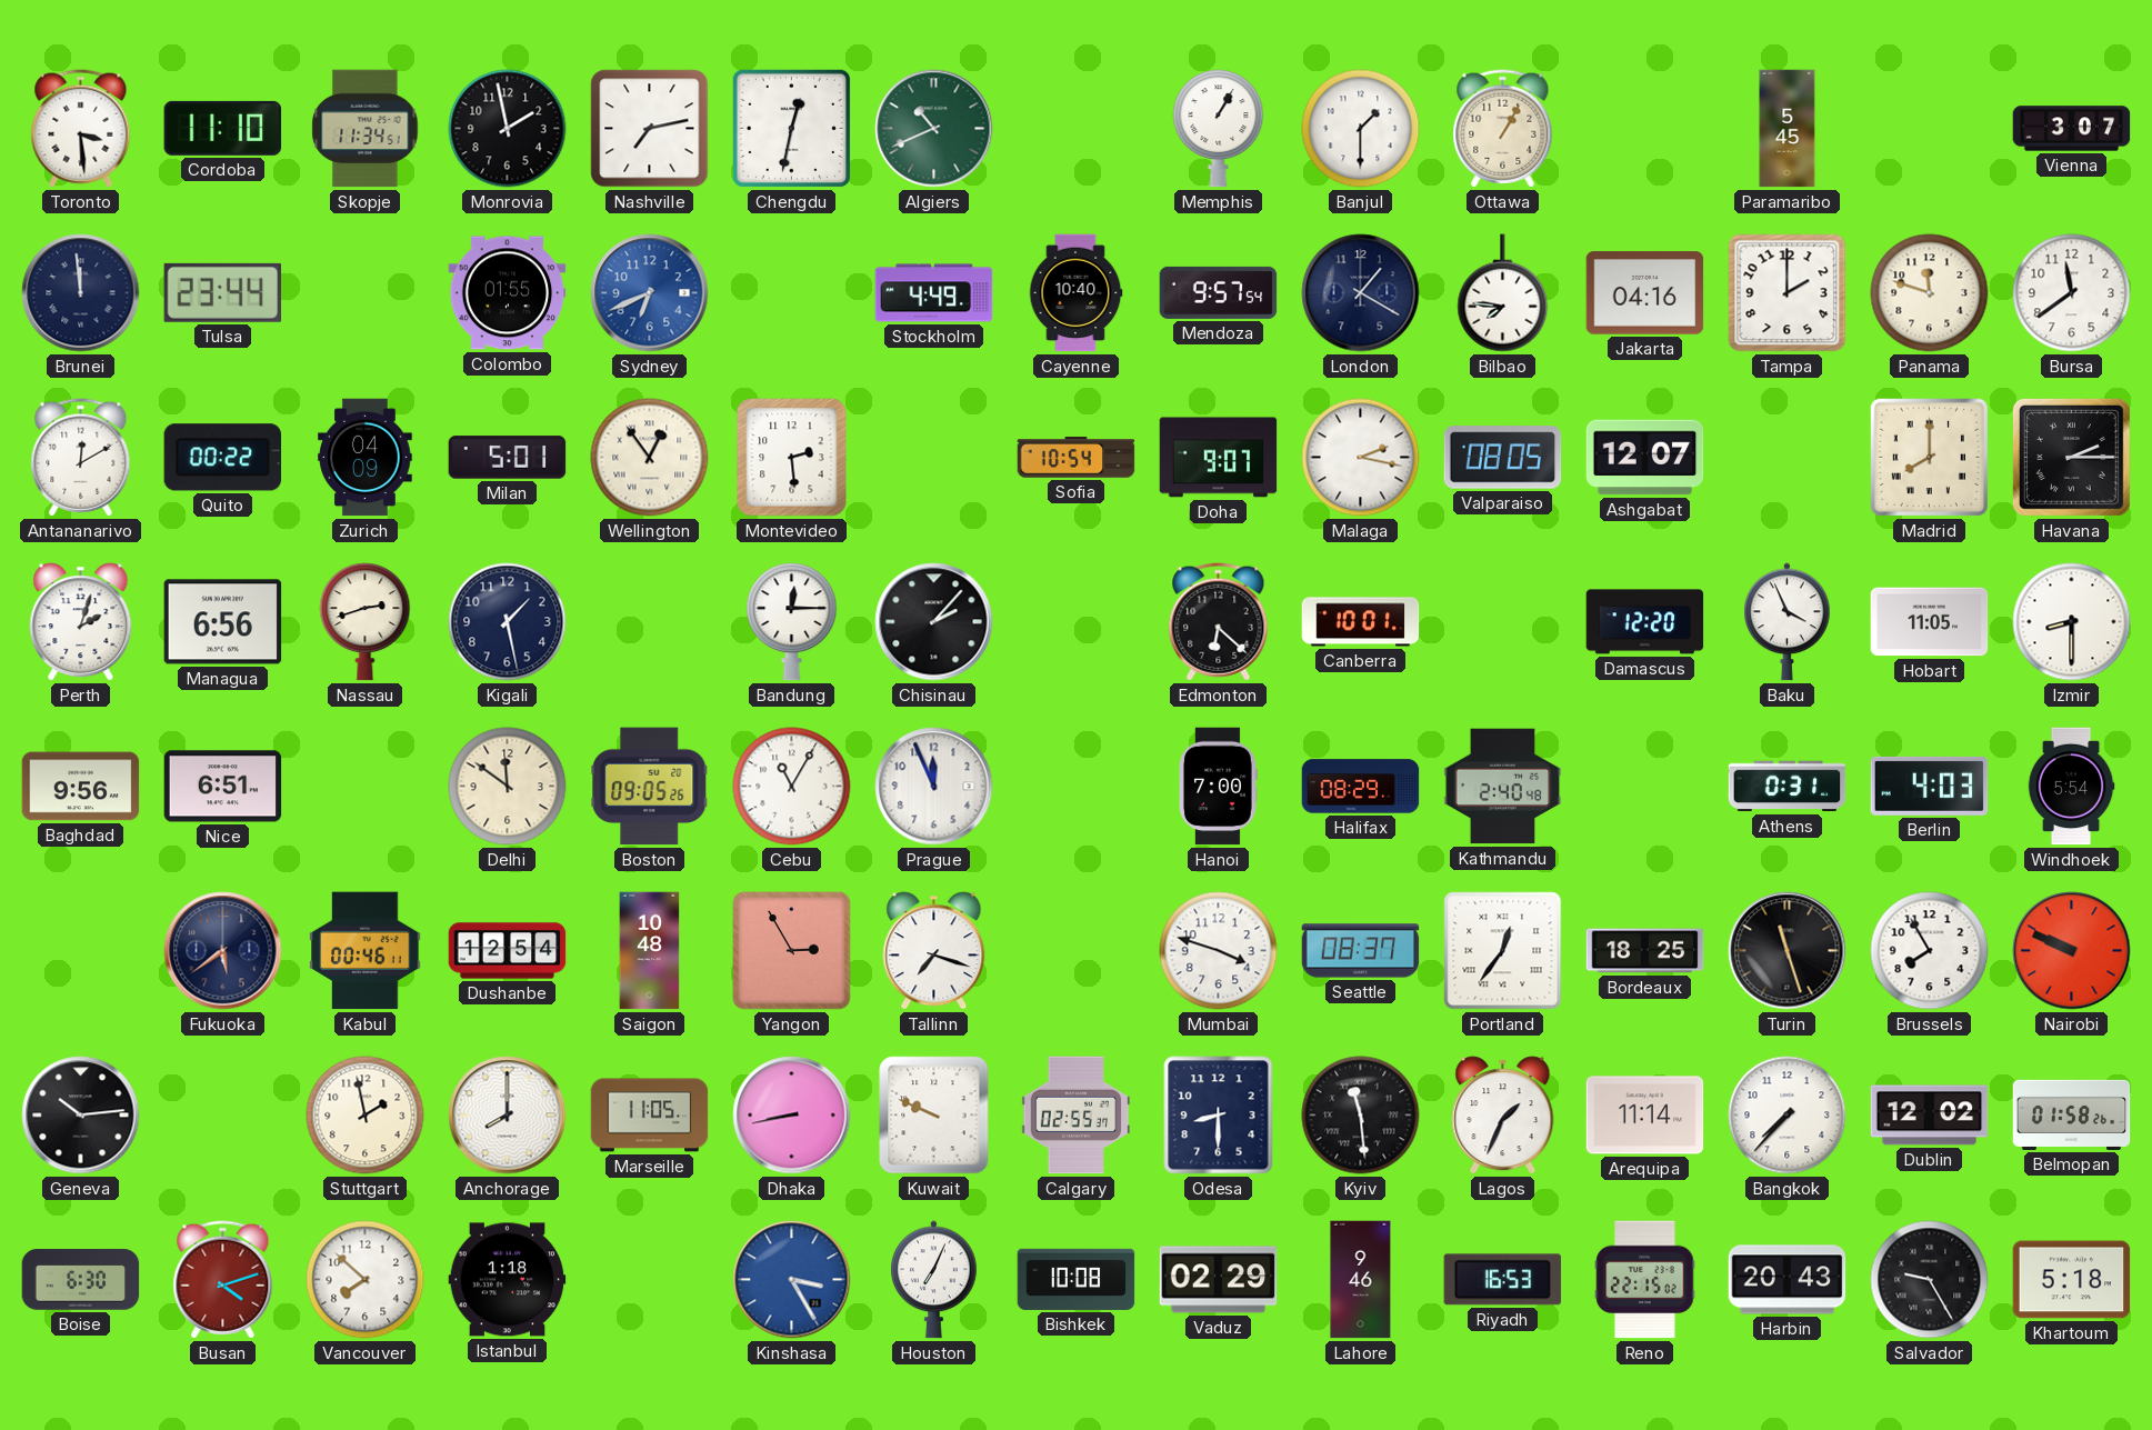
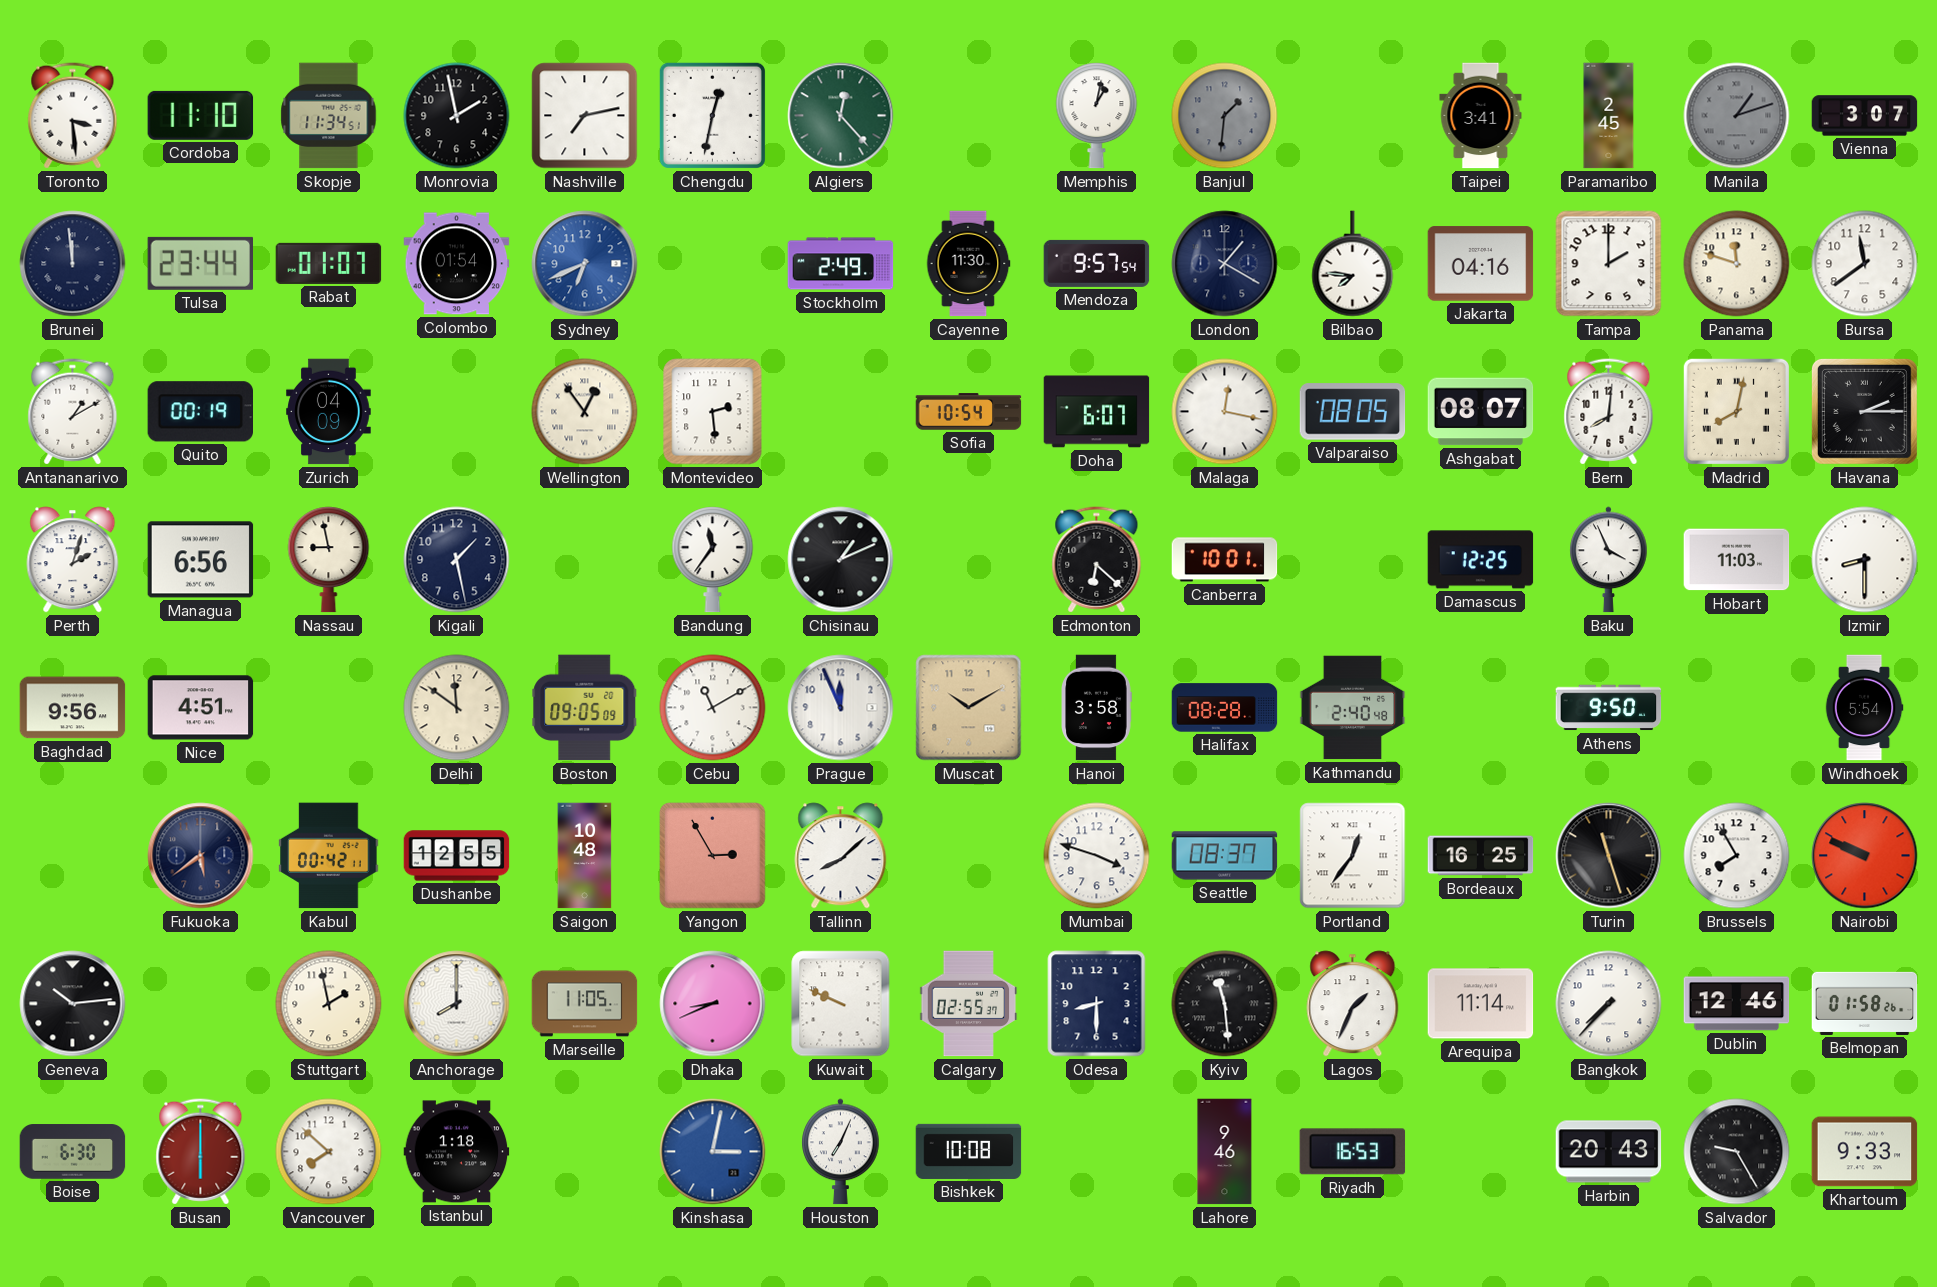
Algiers: 10:41 -> 12:23
Memphis: 1:05 -> 1:02
Banjul: 1:30 -> 1:31
Banjul dial: white -> grey
Ottawa: 1:05 -> none
Taipei: none -> 3:41
Paramaribo: 5:45 -> 2:45
Manila: none -> 1:12
Rabat: none -> 01:07
Colombo: 01:55 -> 01:54
Stockholm: 4:49 -> 2:49
Cayenne: 10:40 -> 11:30
Antananarivo: 12:10 -> 1:10
Quito: 00:22 -> 00:19
Milan: 5:01 -> none
Doha: 9:07 -> 6:07
Malaga: 2:17 -> 12:17
Ashgabat: 12:07 -> 08:07
Bern: none -> 8:01
Madrid: 8:00 -> 8:02
Nassau: 2:42 -> 8:58
Bandung: 12:15 -> 11:36
Chisinau: 2:07 -> 1:11
Damascus: 12:20 -> 12:25
Hobart: 11:05 -> 11:03
Nice: 6:51 -> 4:51
Boston: 09:05:26 -> 09:05:09
Cebu: 11:05 -> 11:10
Muscat: none -> 10:10
Hanoi: 7:00 -> 3:58
Halifax: 08:29 -> 08:28
Athens: 0:31 -> 9:50
Berlin: 4:03 -> none
Kabul: 00:46 -> 00:42
Dushanbe: 12:54 -> 12:55
Tallinn: 7:18 -> 8:08
Bordeaux: 18:25 -> 16:25
Dhaka: 8:43 -> 8:41
Dublin: 12:02 -> 12:46
Busan: 4:12 -> 6:00
Kinshasa: 3:25 -> 3:02
Vaduz: 02:29 -> none
Reno: 22:15 -> none
Khartoum: 5:18 -> 9:33
